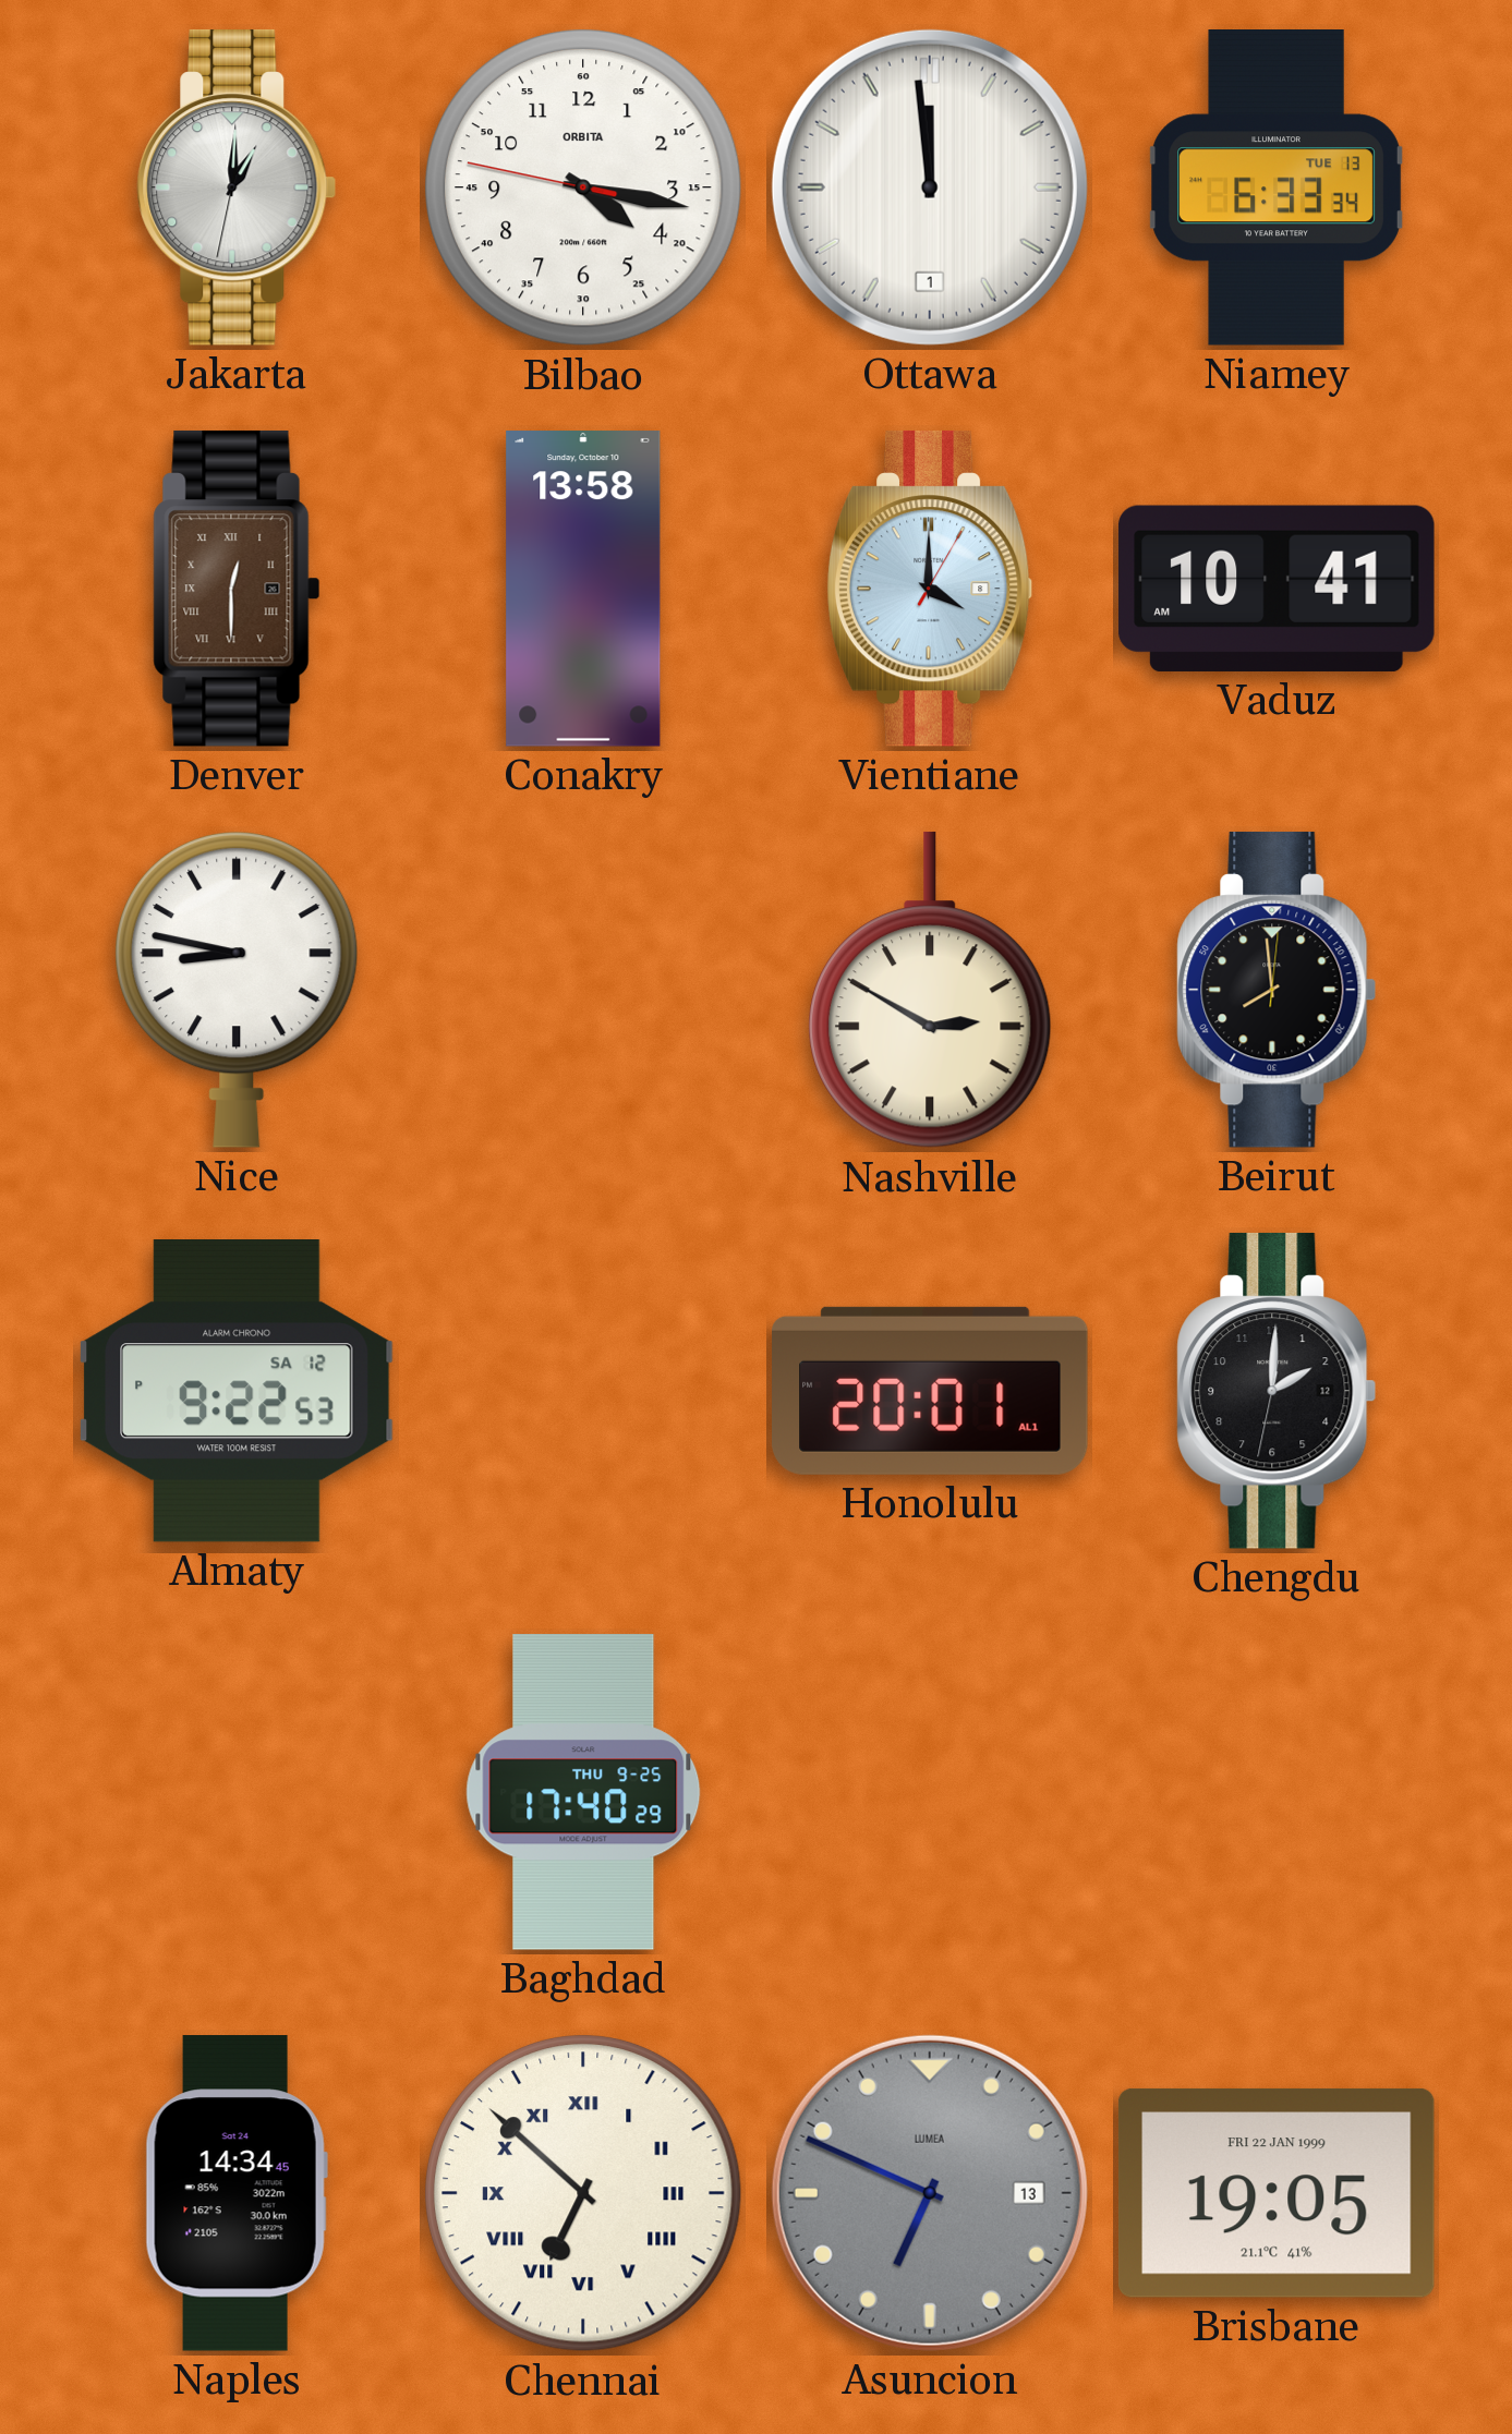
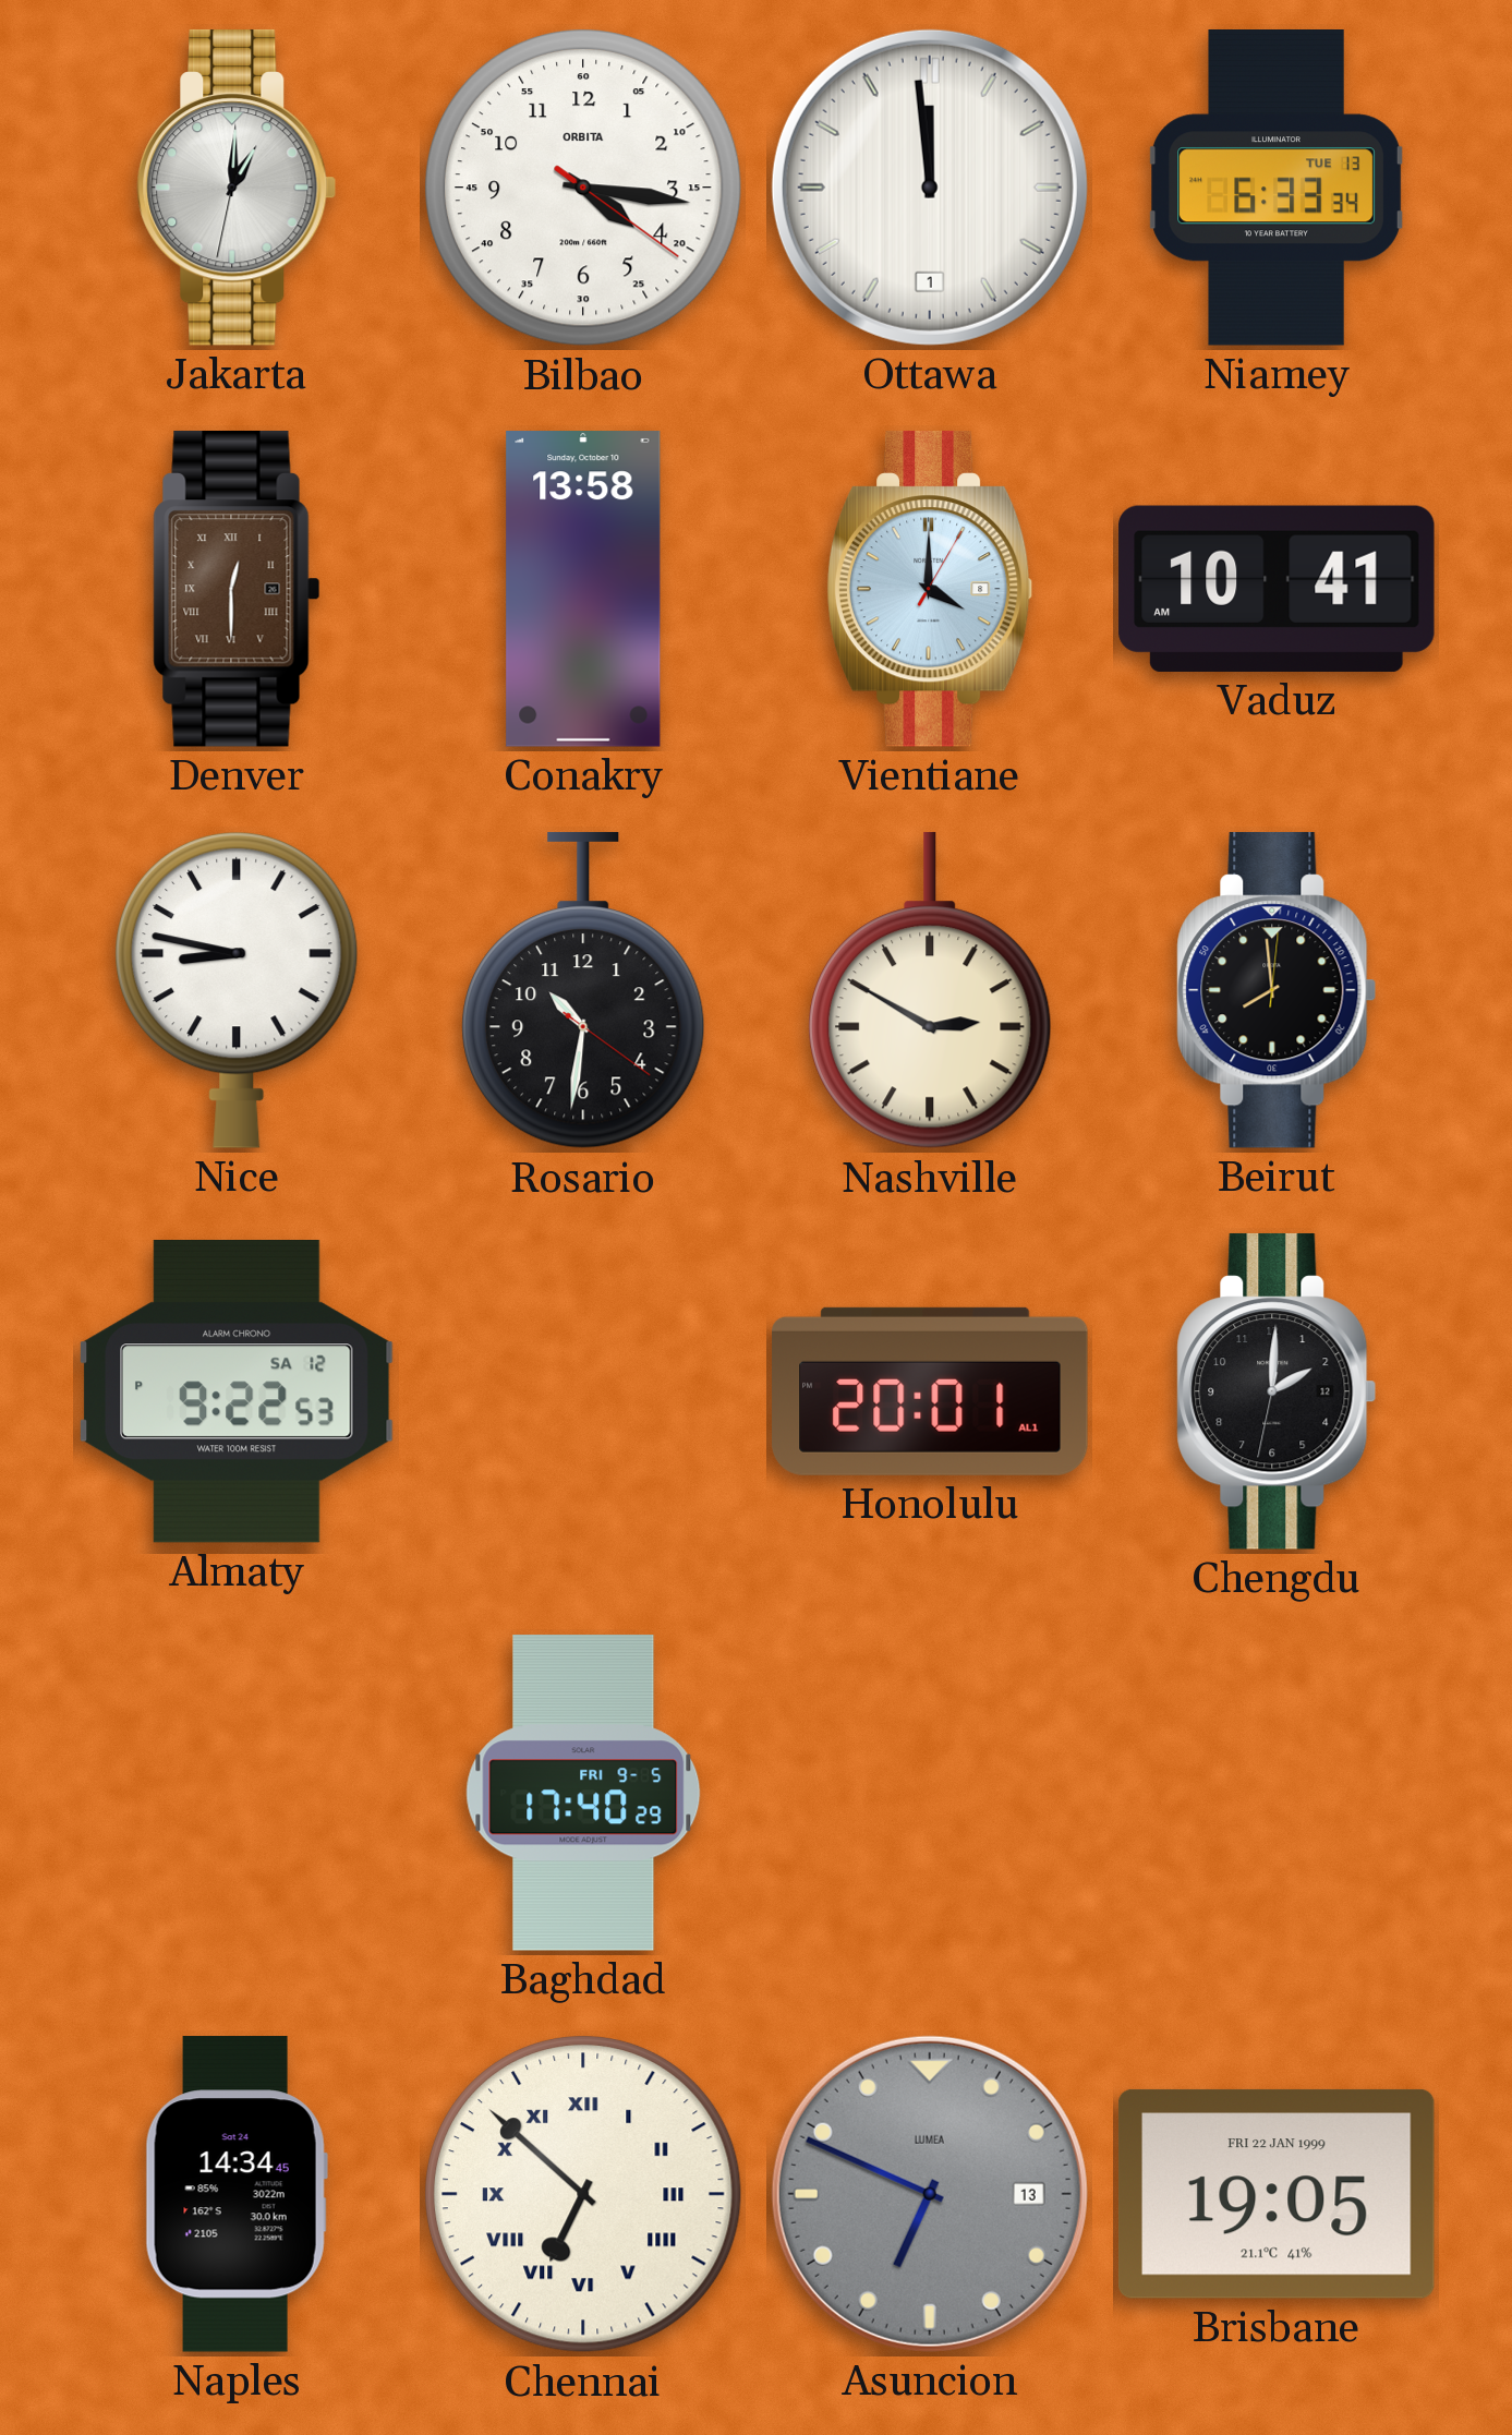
Bilbao: 4:16:47 -> 4:16:21
Rosario: none -> 10:31
Baghdad date: THU 9-25 -> FRI 9-5
